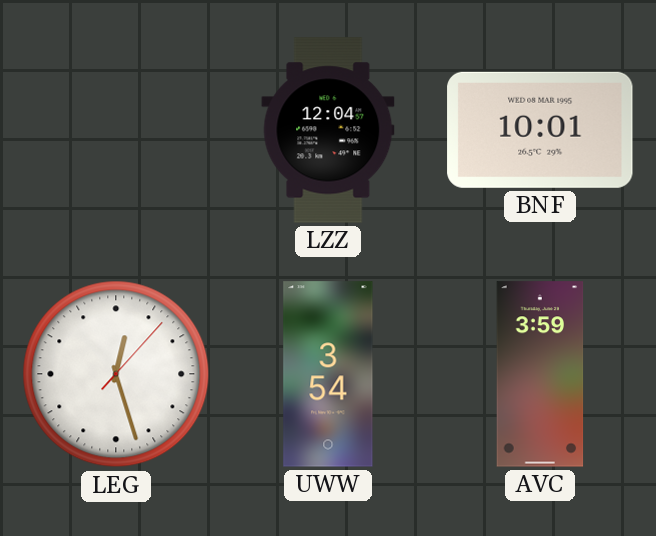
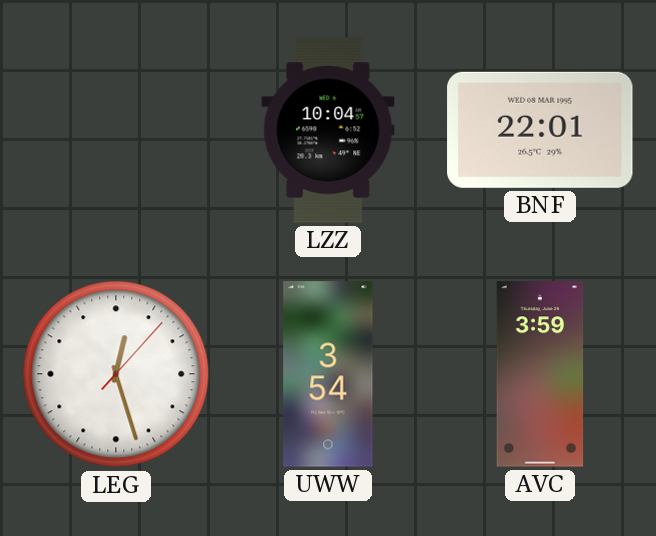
LZZ: 12:04 -> 10:04
BNF: 10:01 -> 22:01
